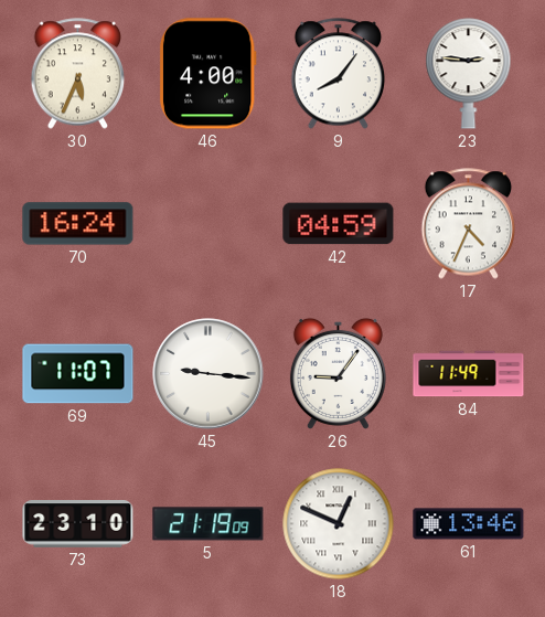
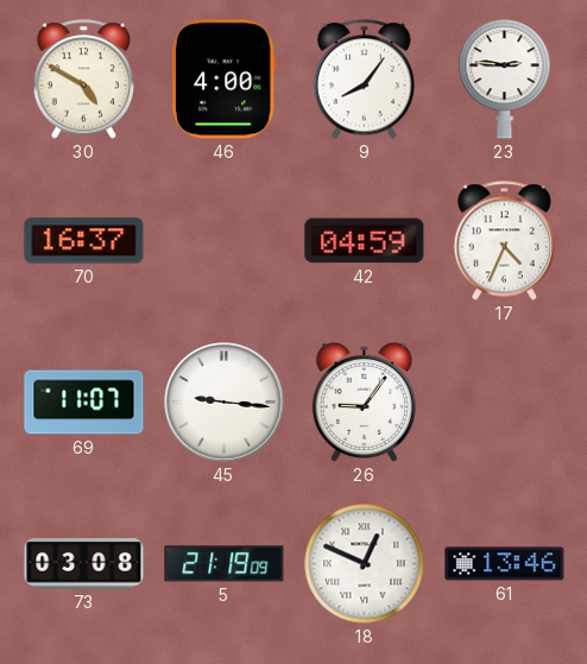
30: 5:34 -> 4:50
70: 16:24 -> 16:37
84: 11:49 -> none
73: 23:10 -> 03:08
